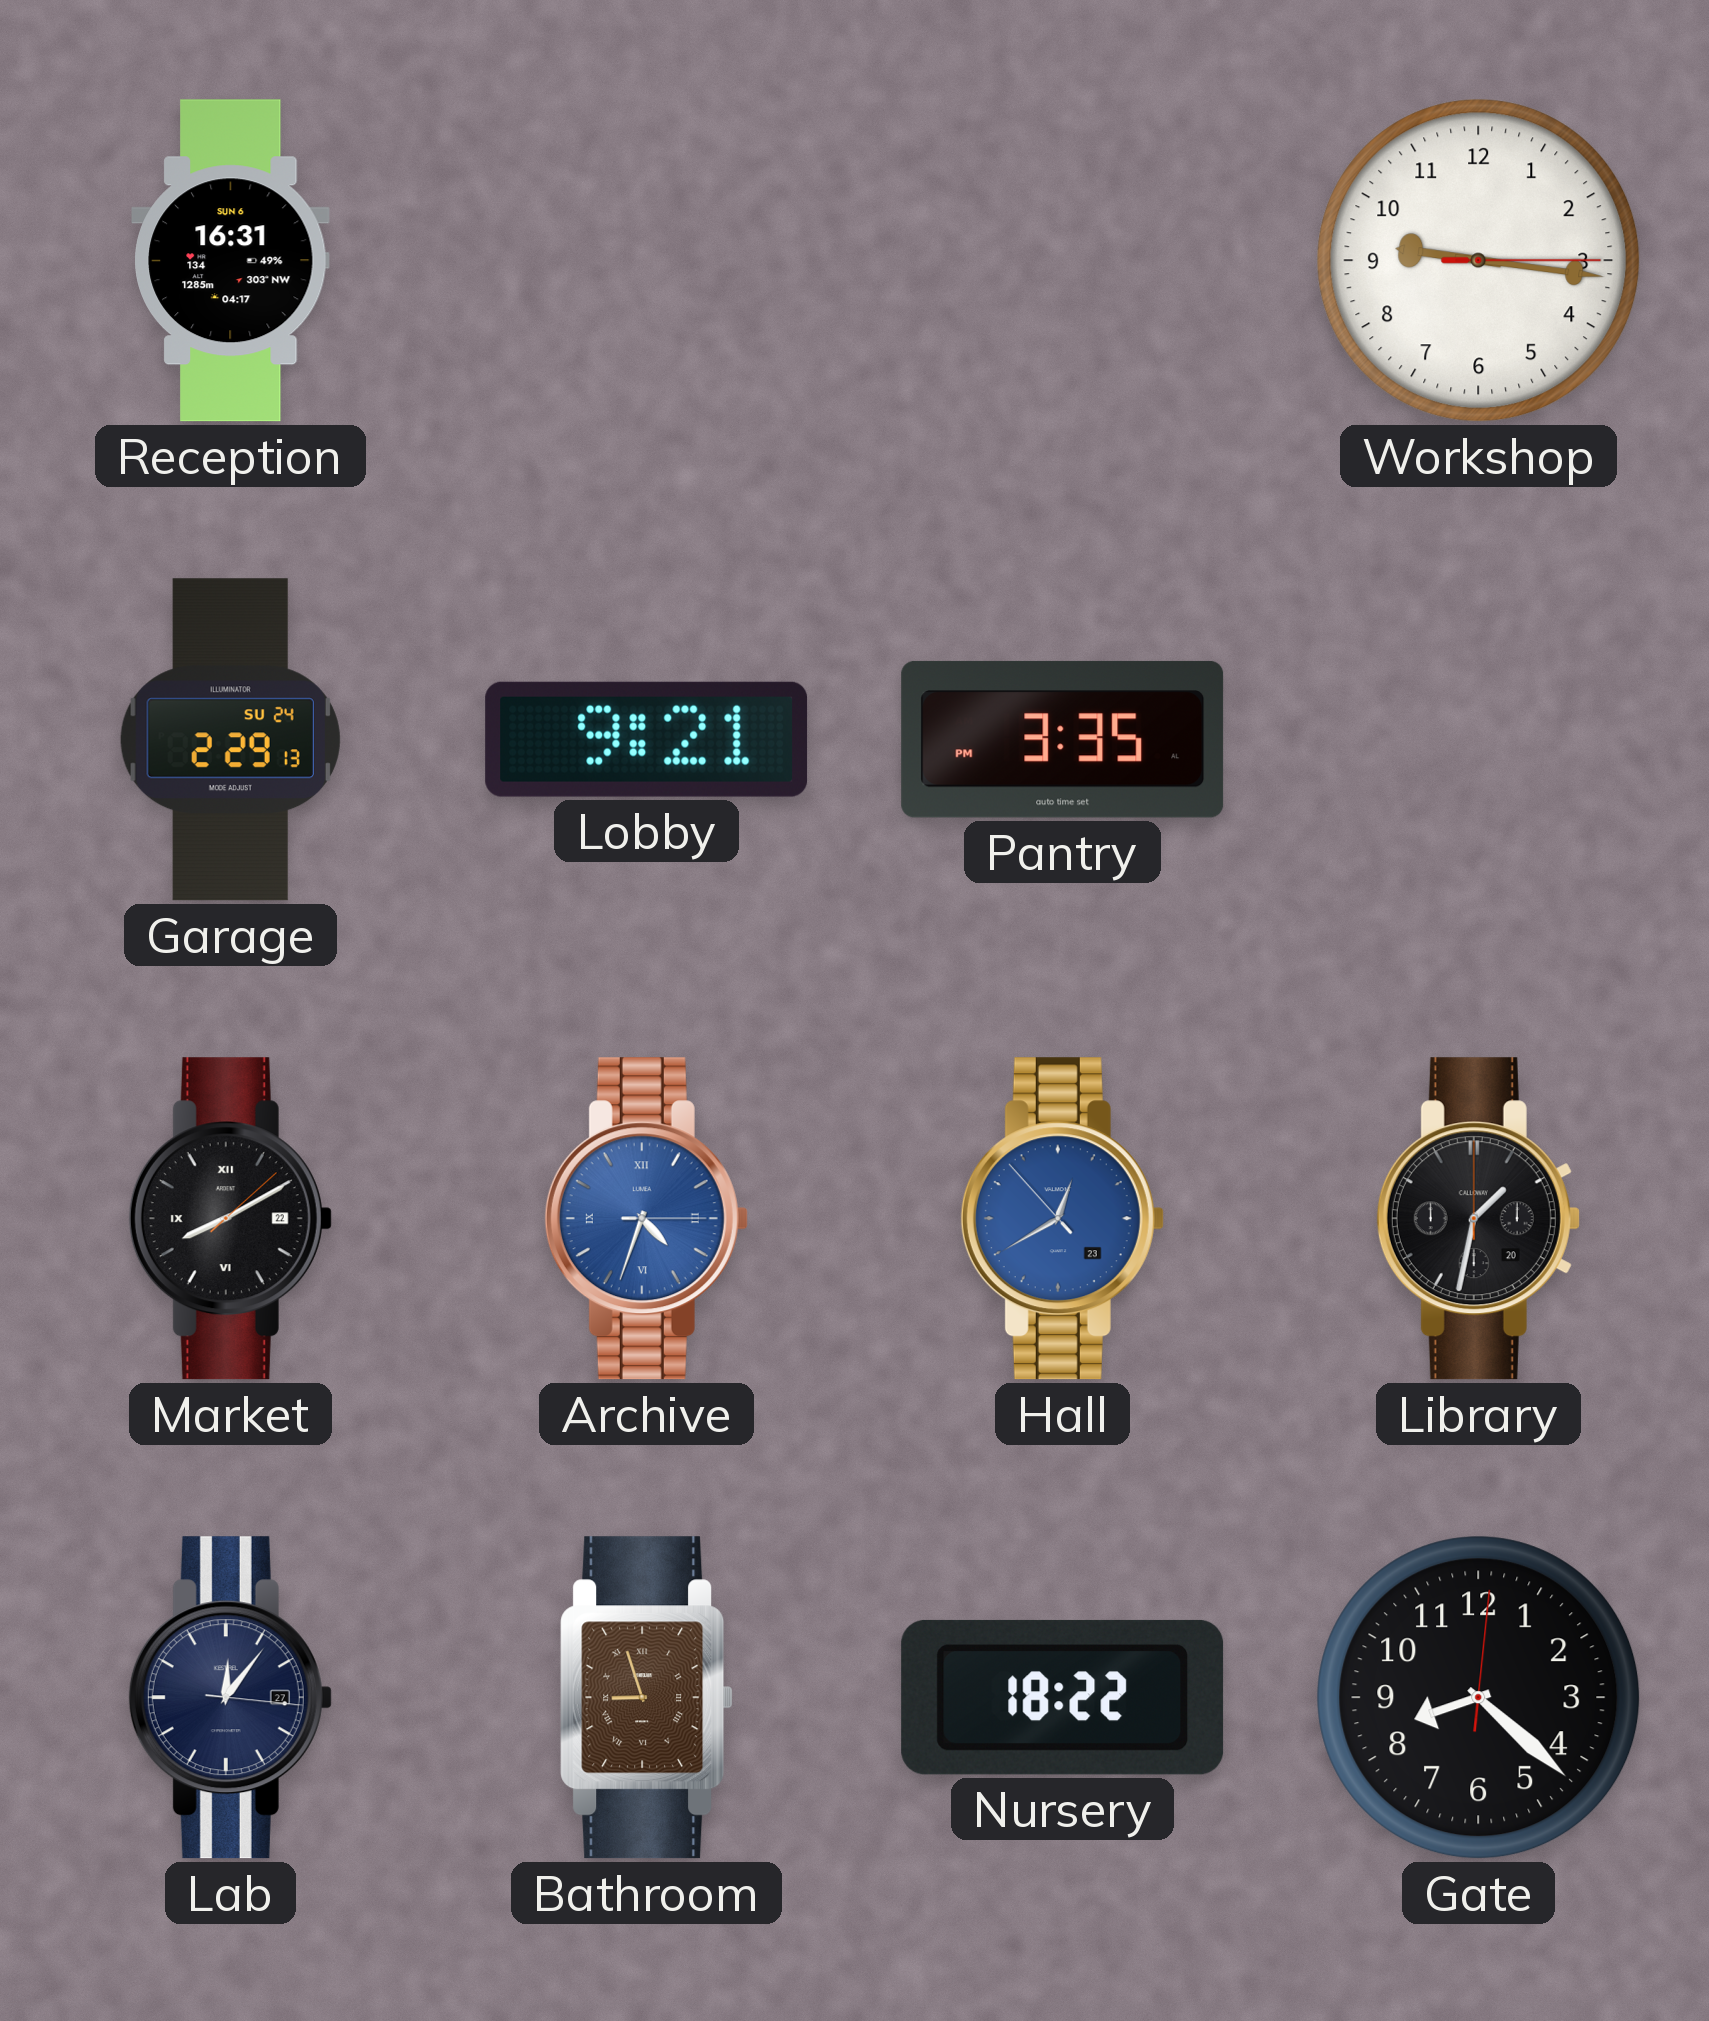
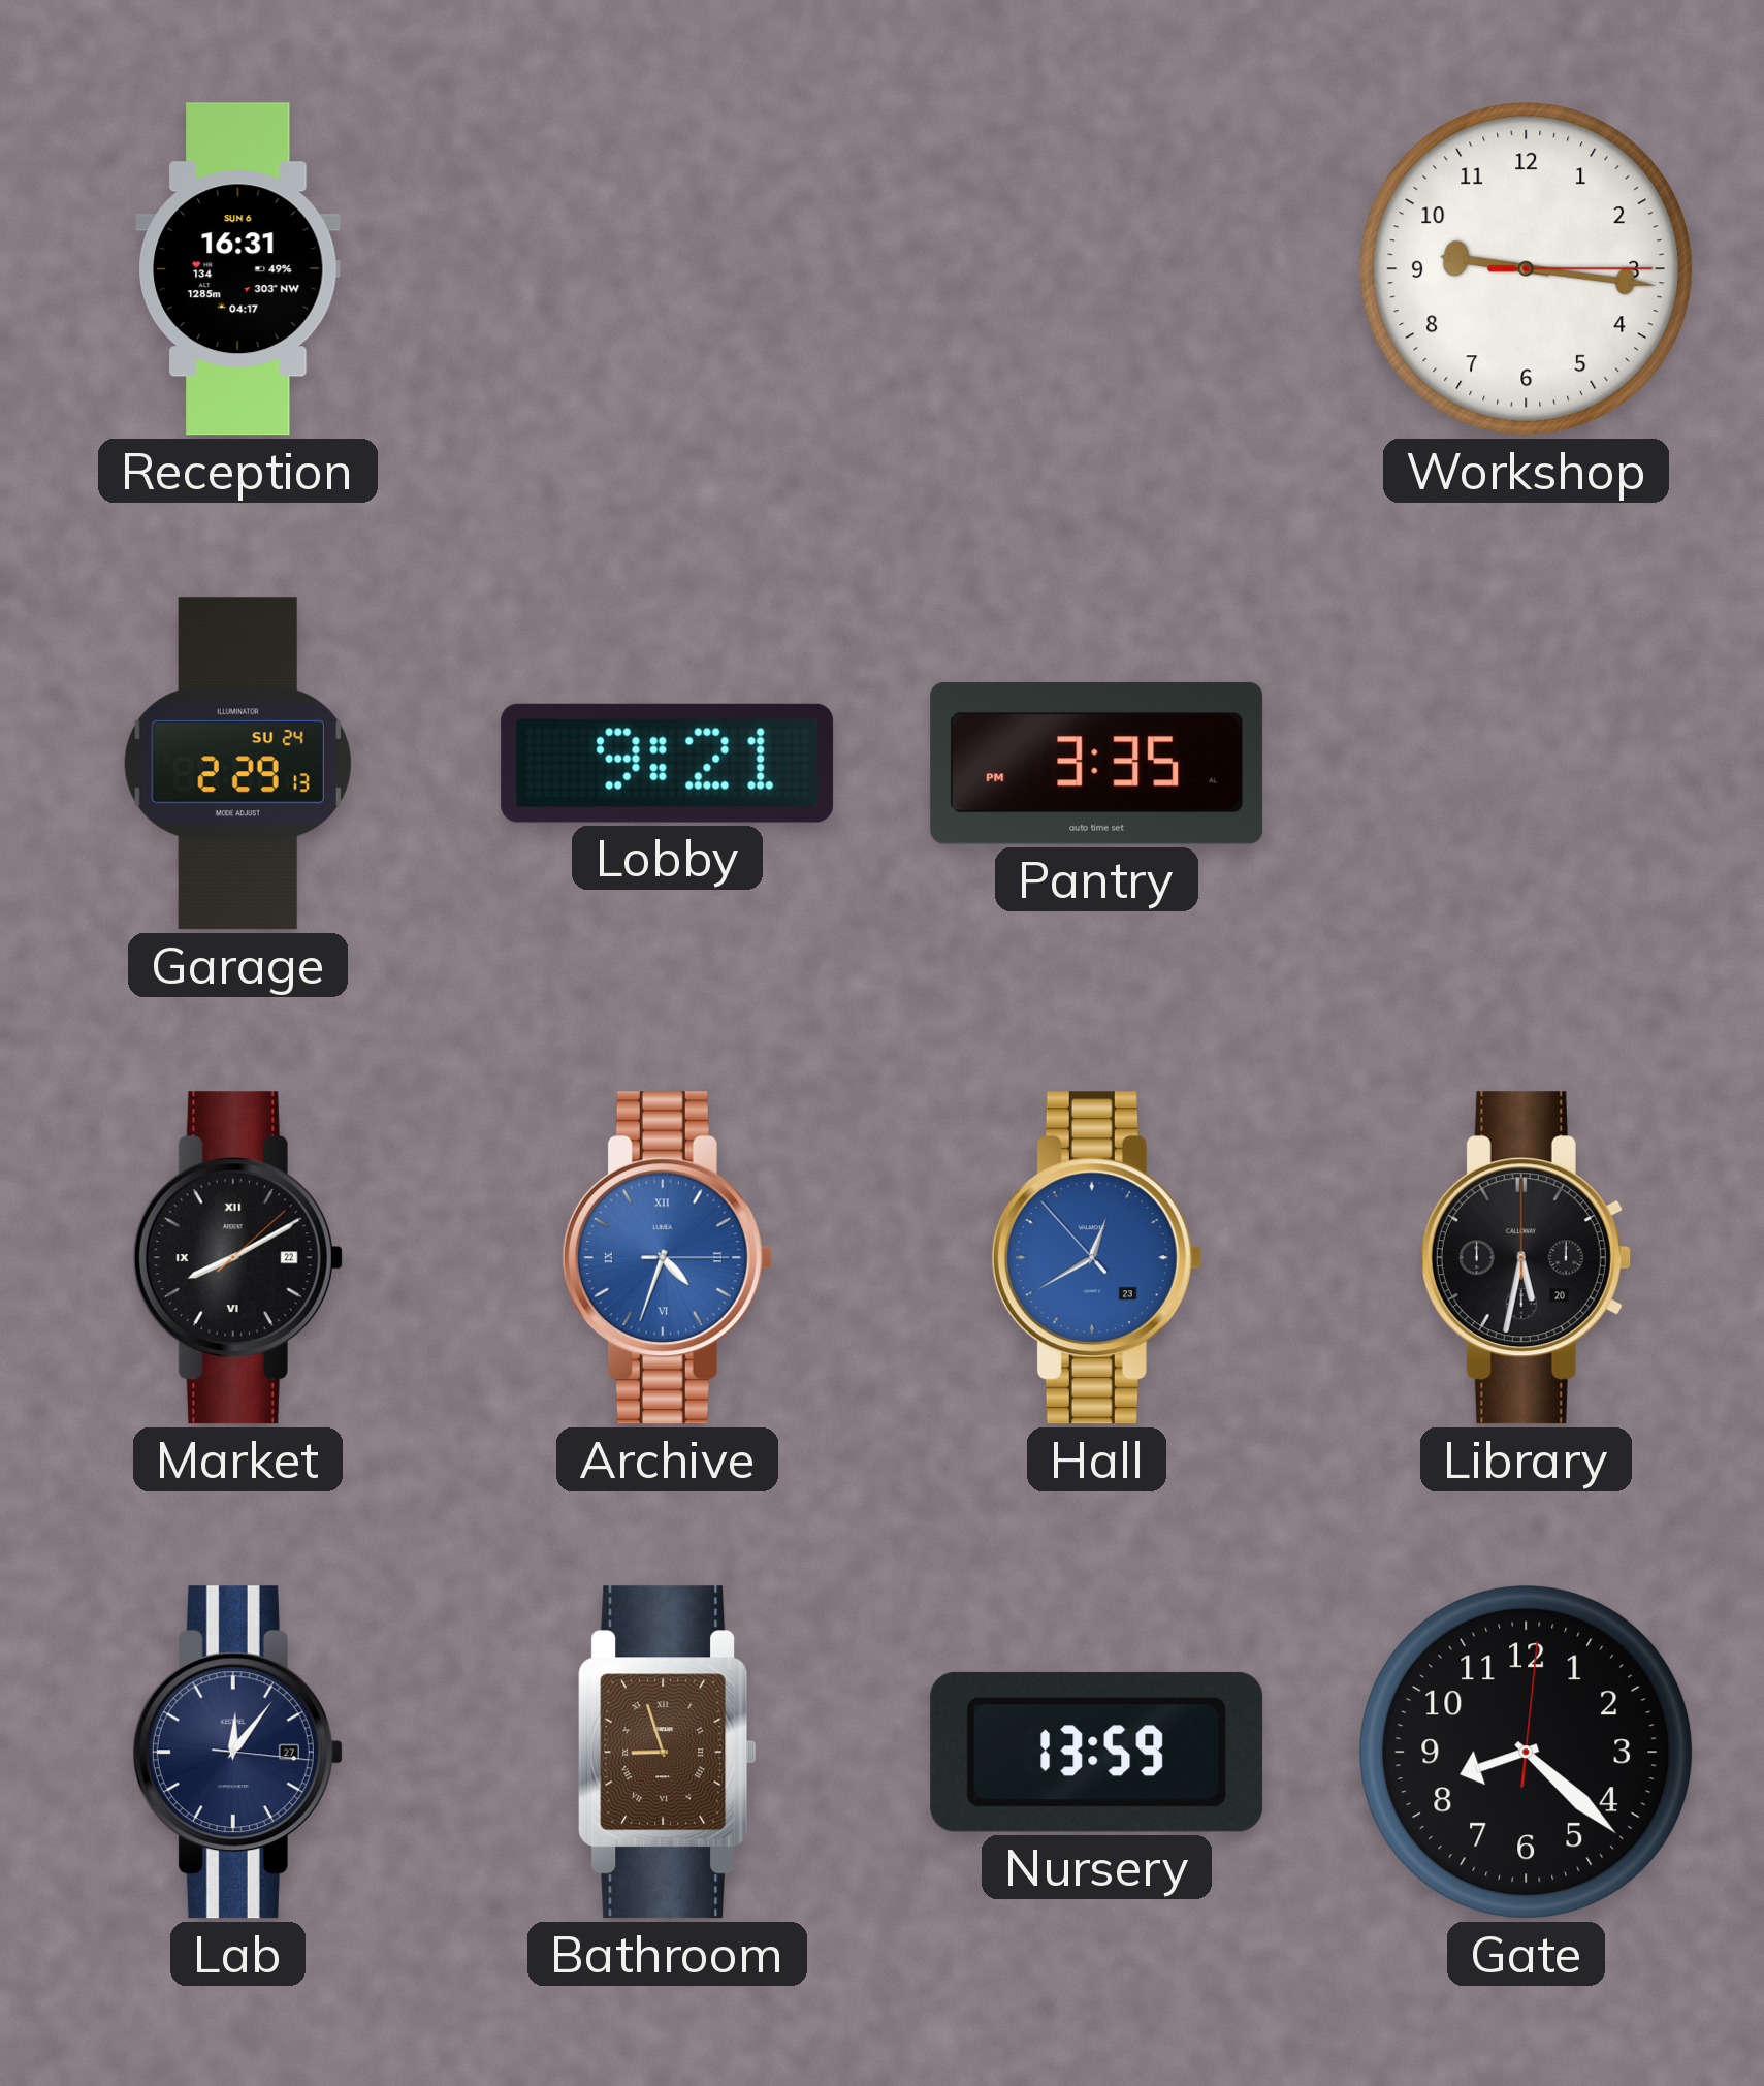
Library: 1:32 -> 5:32
Nursery: 18:22 -> 13:59
